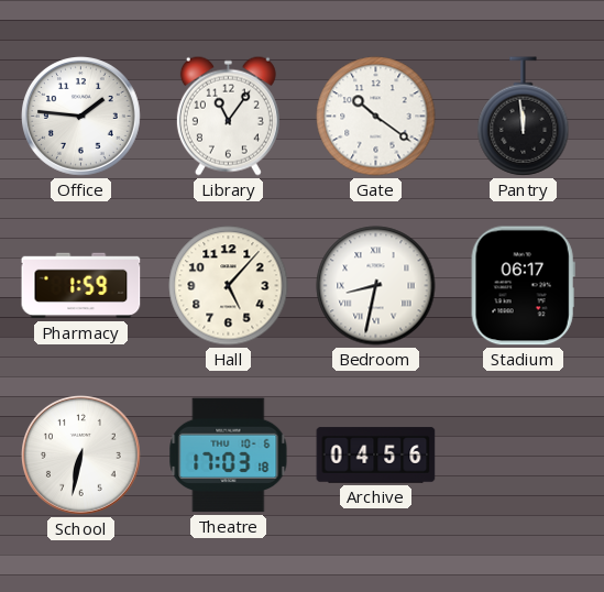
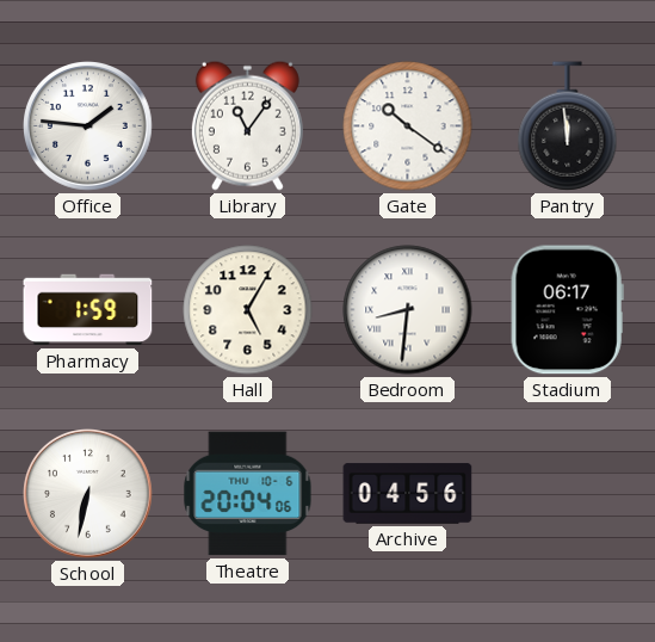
Hall: 5:07 -> 5:05
Bedroom: 8:32 -> 8:31
Theatre: 17:03 -> 20:04
